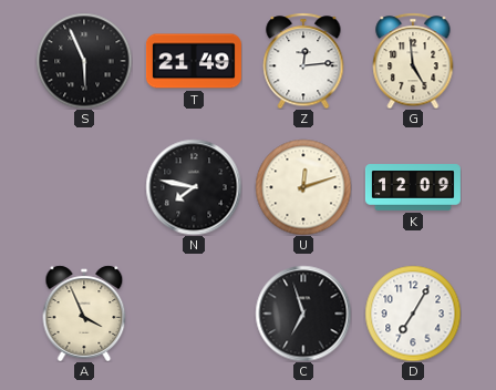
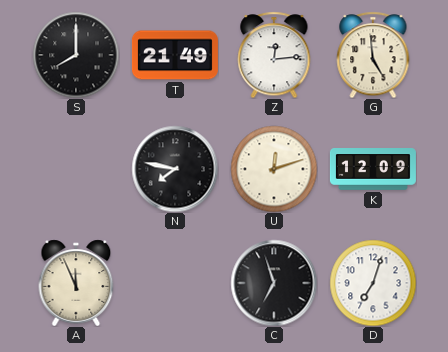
S: 5:56 -> 8:00
A: 3:56 -> 11:56
D: 7:05 -> 7:03
